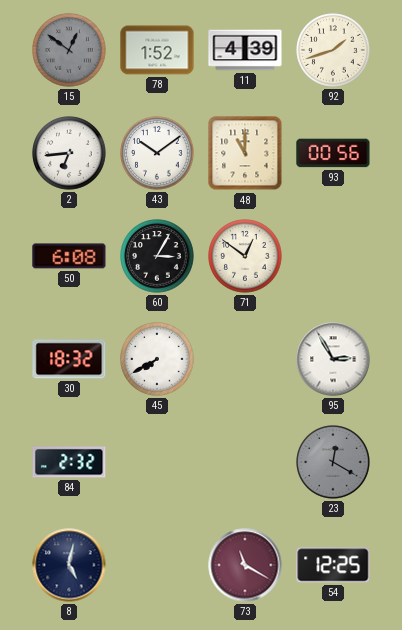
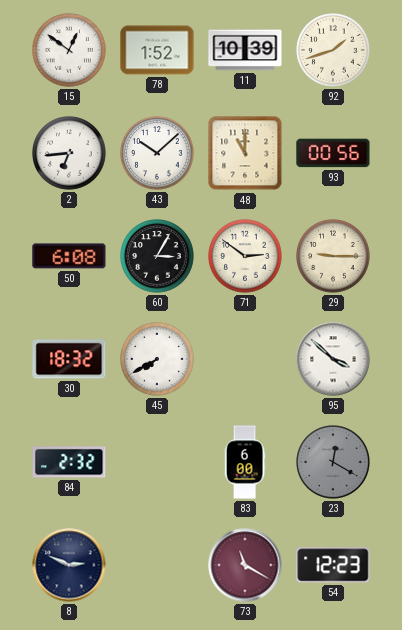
15 dial: grey -> white
11: 4:39 -> 10:39
43: 10:09 -> 10:08
71: 12:51 -> 2:51
29: none -> 9:15
95: 2:55 -> 3:52
83: none -> 6:00
8: 5:02 -> 2:49
54: 12:25 -> 12:23
